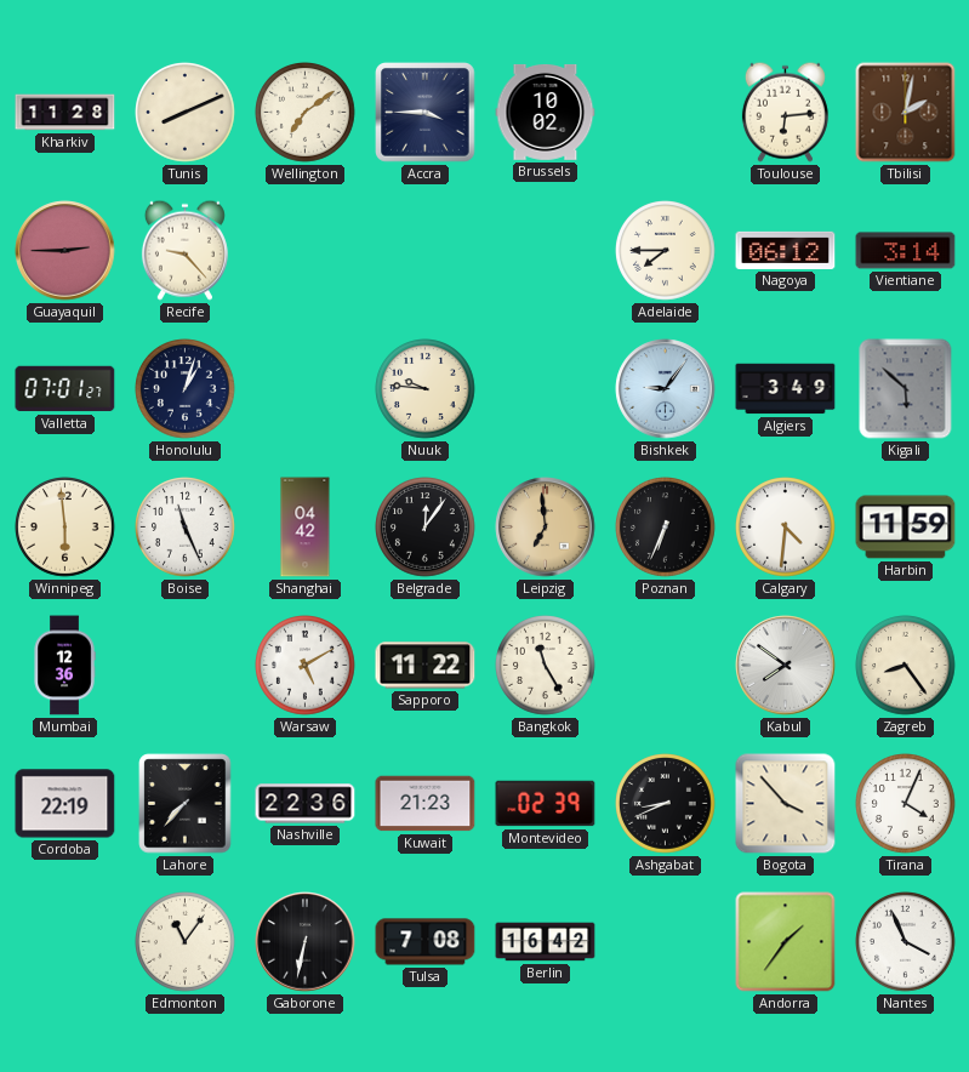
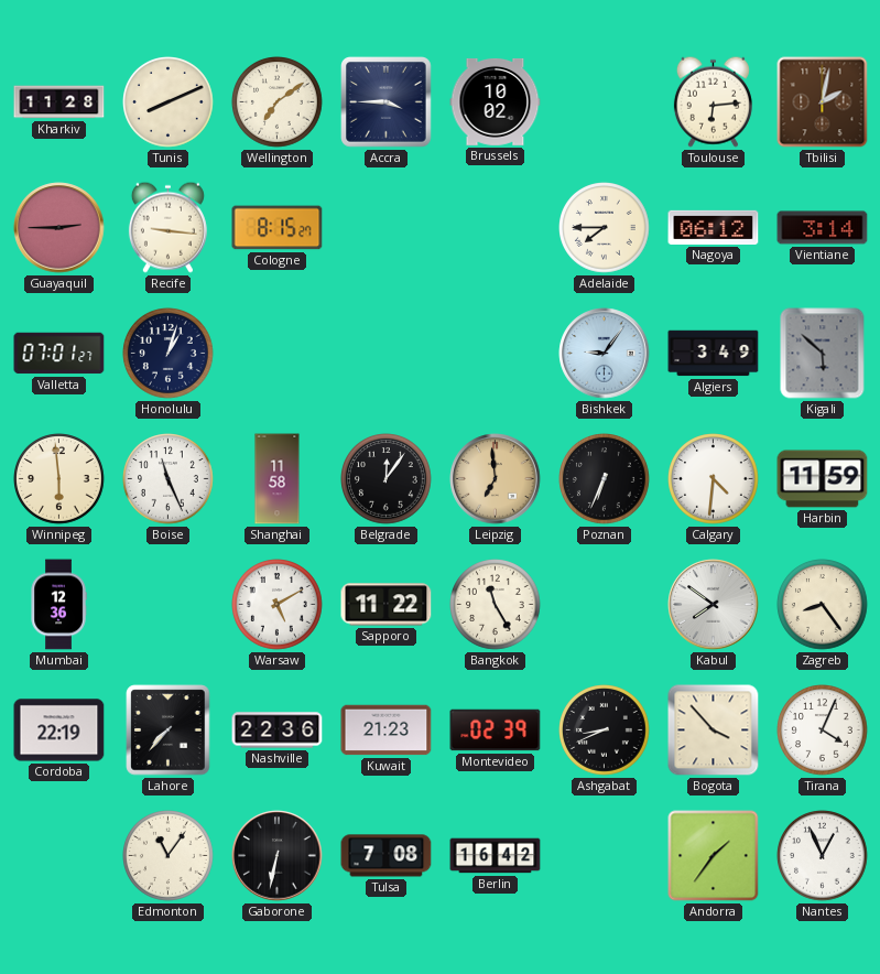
Recife: 9:23 -> 9:16
Cologne: none -> 8:15
Nuuk: 9:46 -> none
Shanghai: 04:42 -> 11:58
Nantes: 3:56 -> 12:56
